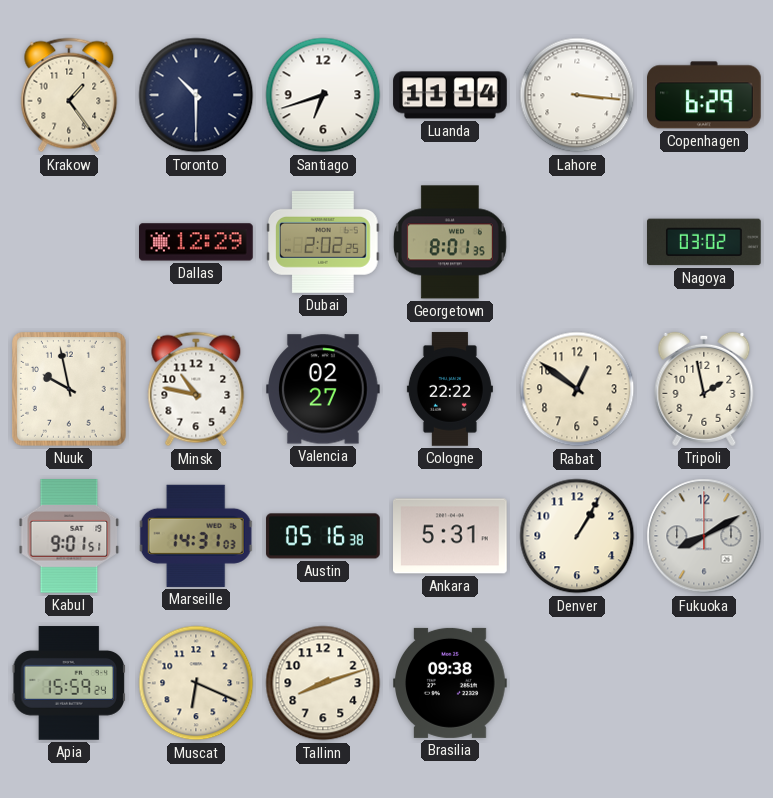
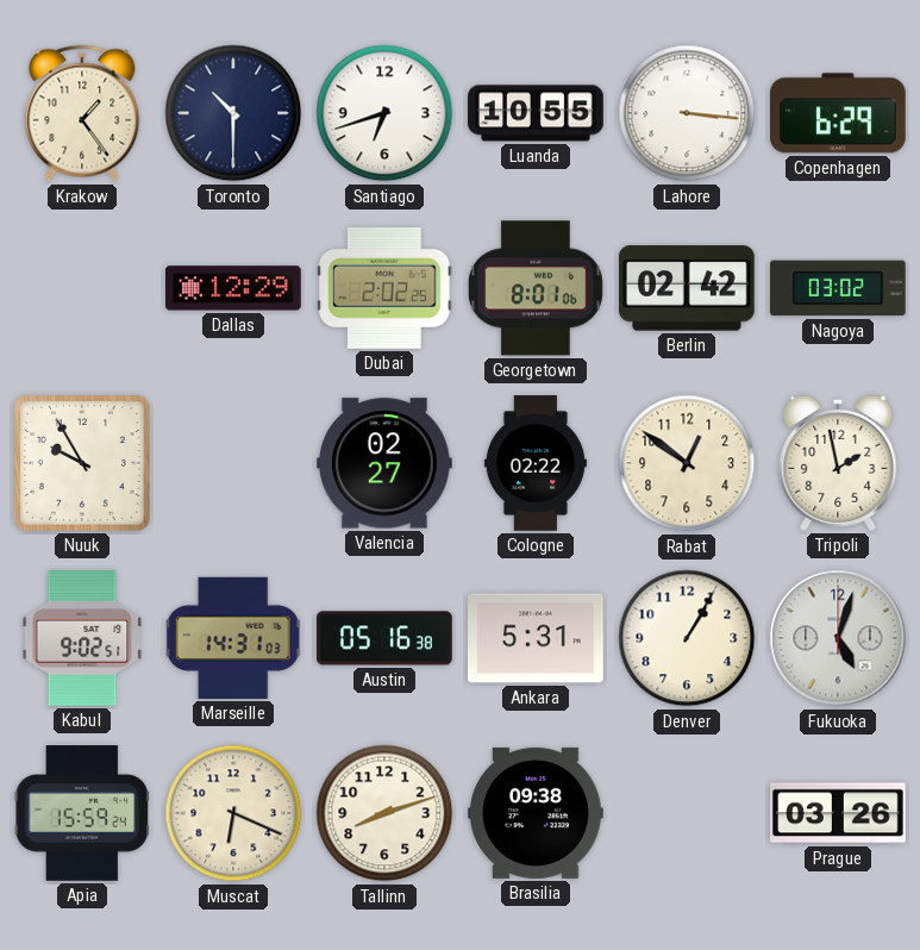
Luanda: 11:14 -> 10:55
Georgetown: 8:01:35 -> 8:01:06
Berlin: none -> 02:42
Nuuk: 9:58 -> 9:55
Minsk: 10:47 -> none
Cologne: 22:22 -> 02:22
Kabul: 9:01 -> 9:02
Fukuoka: 8:10 -> 5:03
Prague: none -> 03:26
